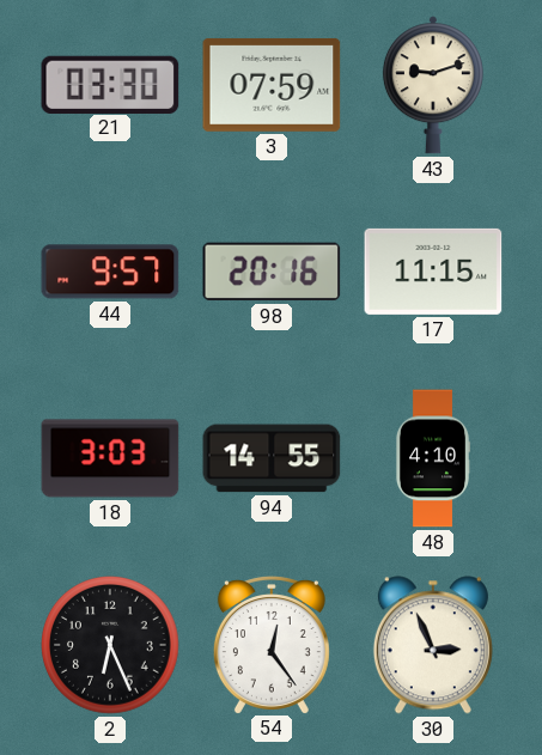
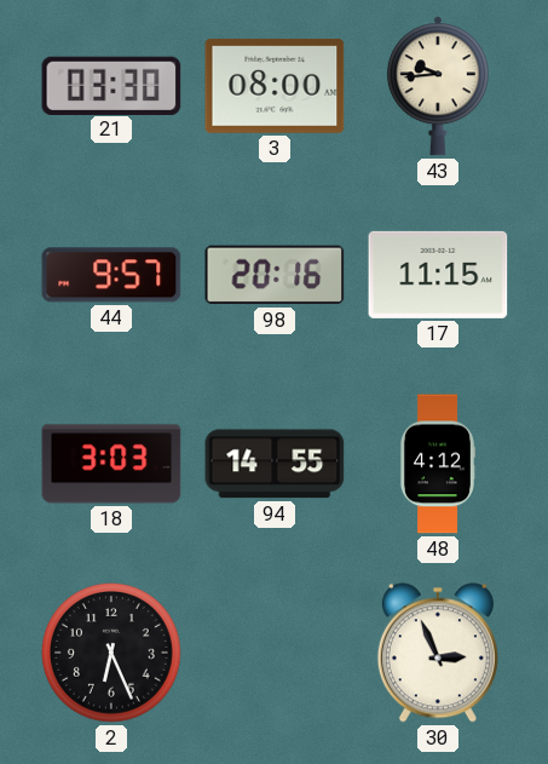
3: 07:59 -> 08:00
43: 9:12 -> 9:44
48: 4:10 -> 4:12
54: 12:24 -> none
